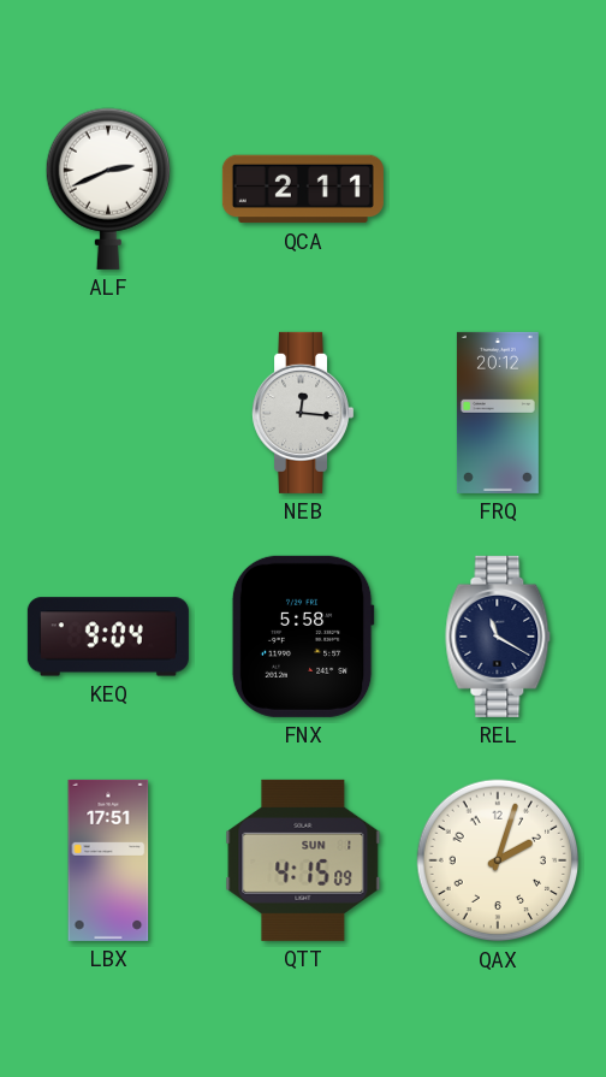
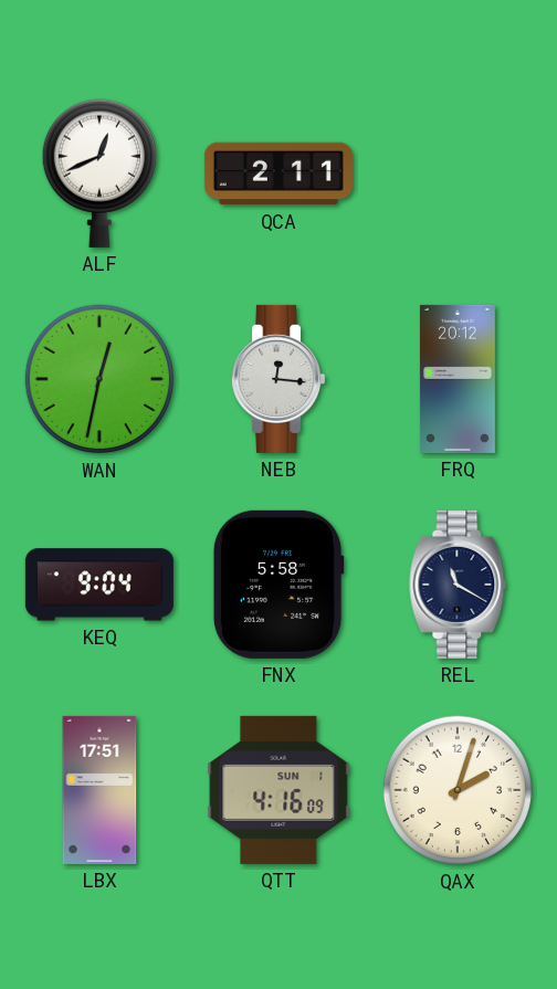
ALF: 2:41 -> 12:41
WAN: none -> 12:32
QTT: 4:15 -> 4:16
